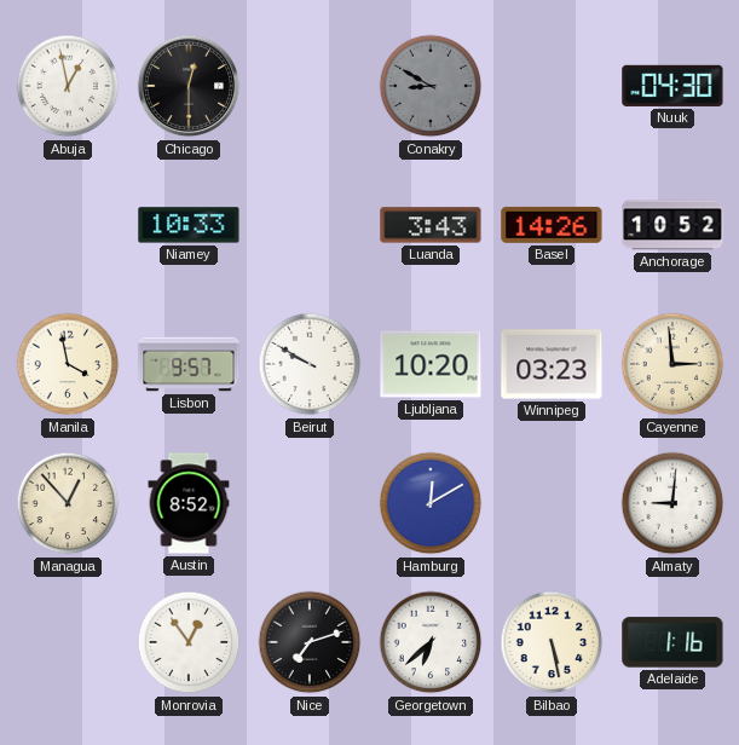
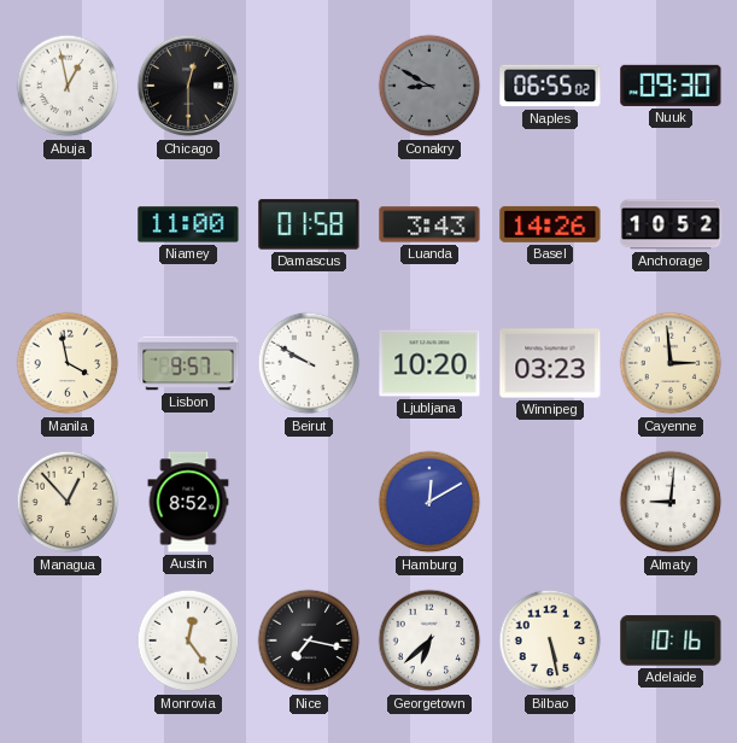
Naples: none -> 06:55
Nuuk: 04:30 -> 09:30
Niamey: 10:33 -> 11:00
Damascus: none -> 01:58
Monrovia: 12:54 -> 12:24
Nice: 7:12 -> 7:17
Adelaide: 1:16 -> 10:16
